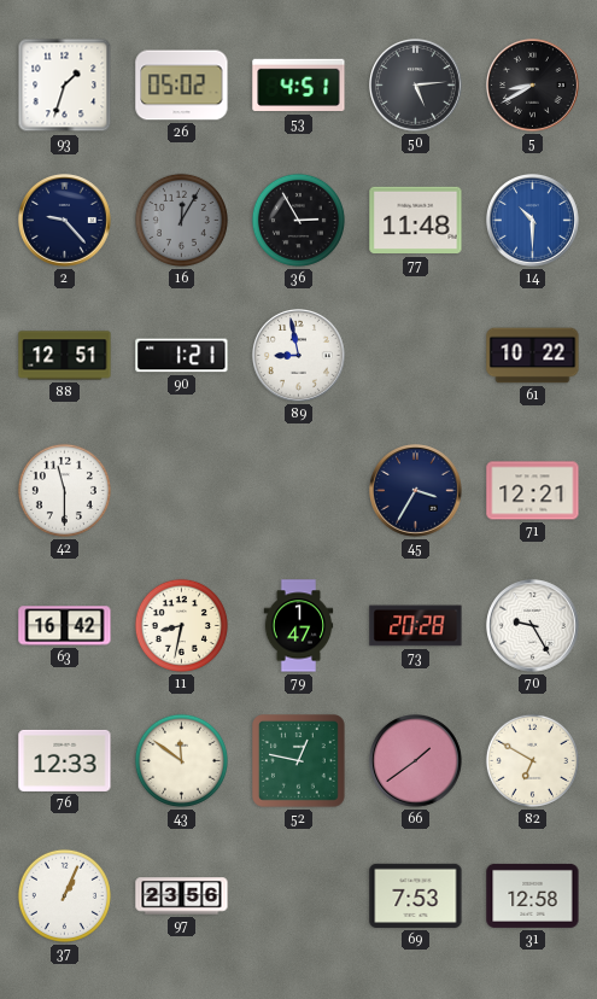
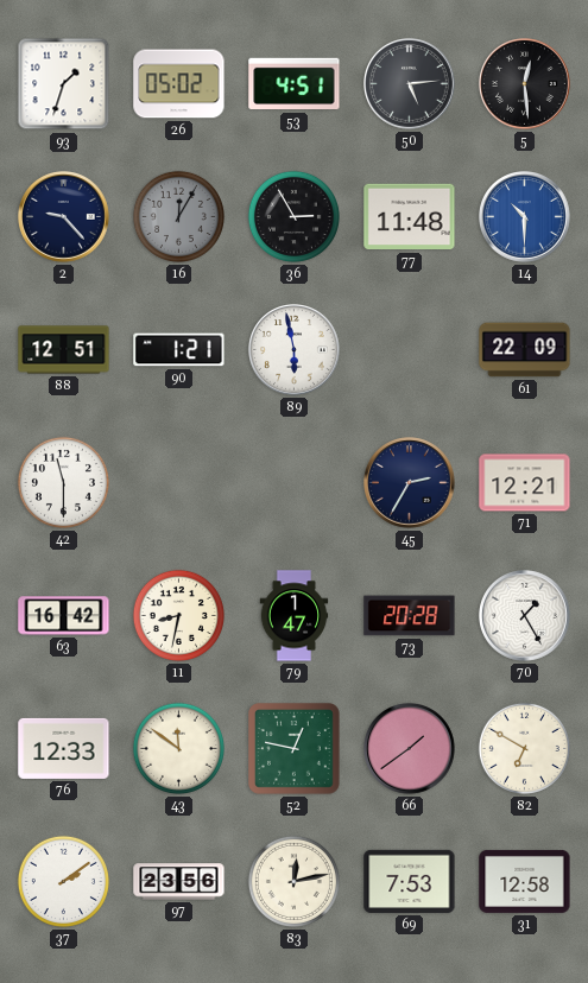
5: 8:40 -> 12:29
89: 8:58 -> 5:58
61: 10:22 -> 22:09
45: 3:35 -> 2:35
70: 9:25 -> 1:25
37: 1:04 -> 2:09
83: none -> 12:13
